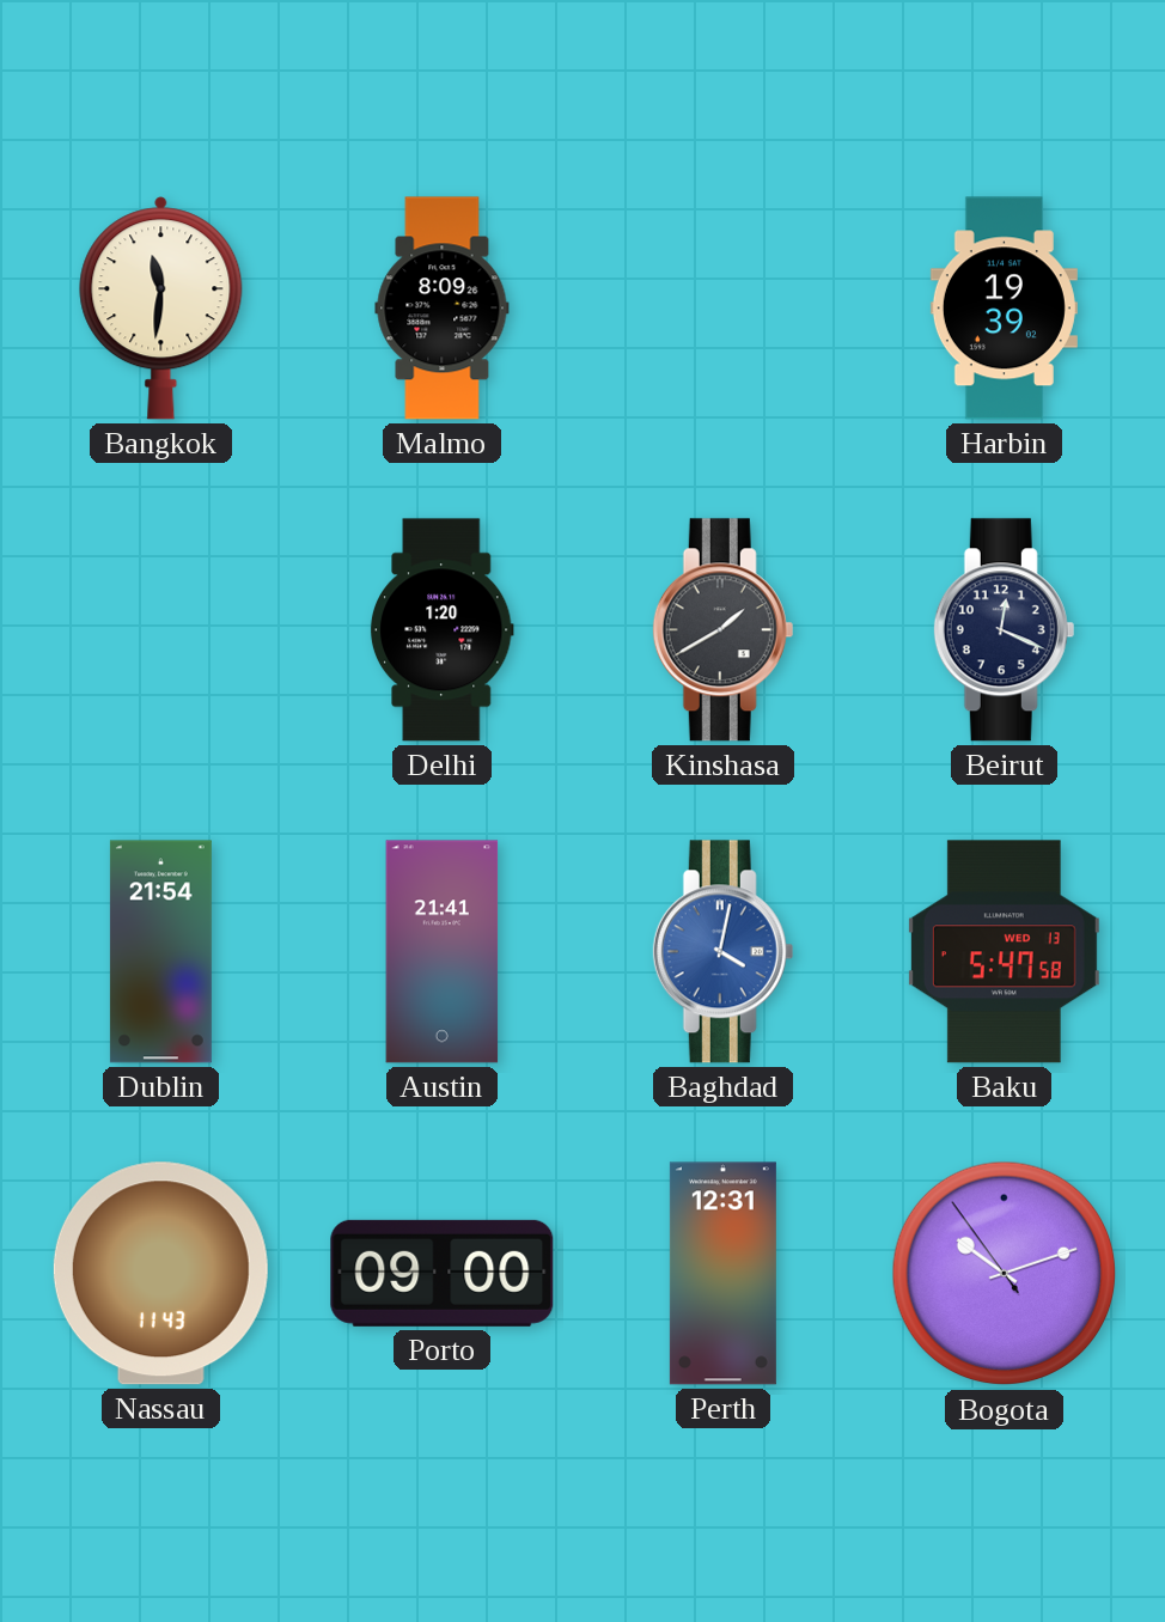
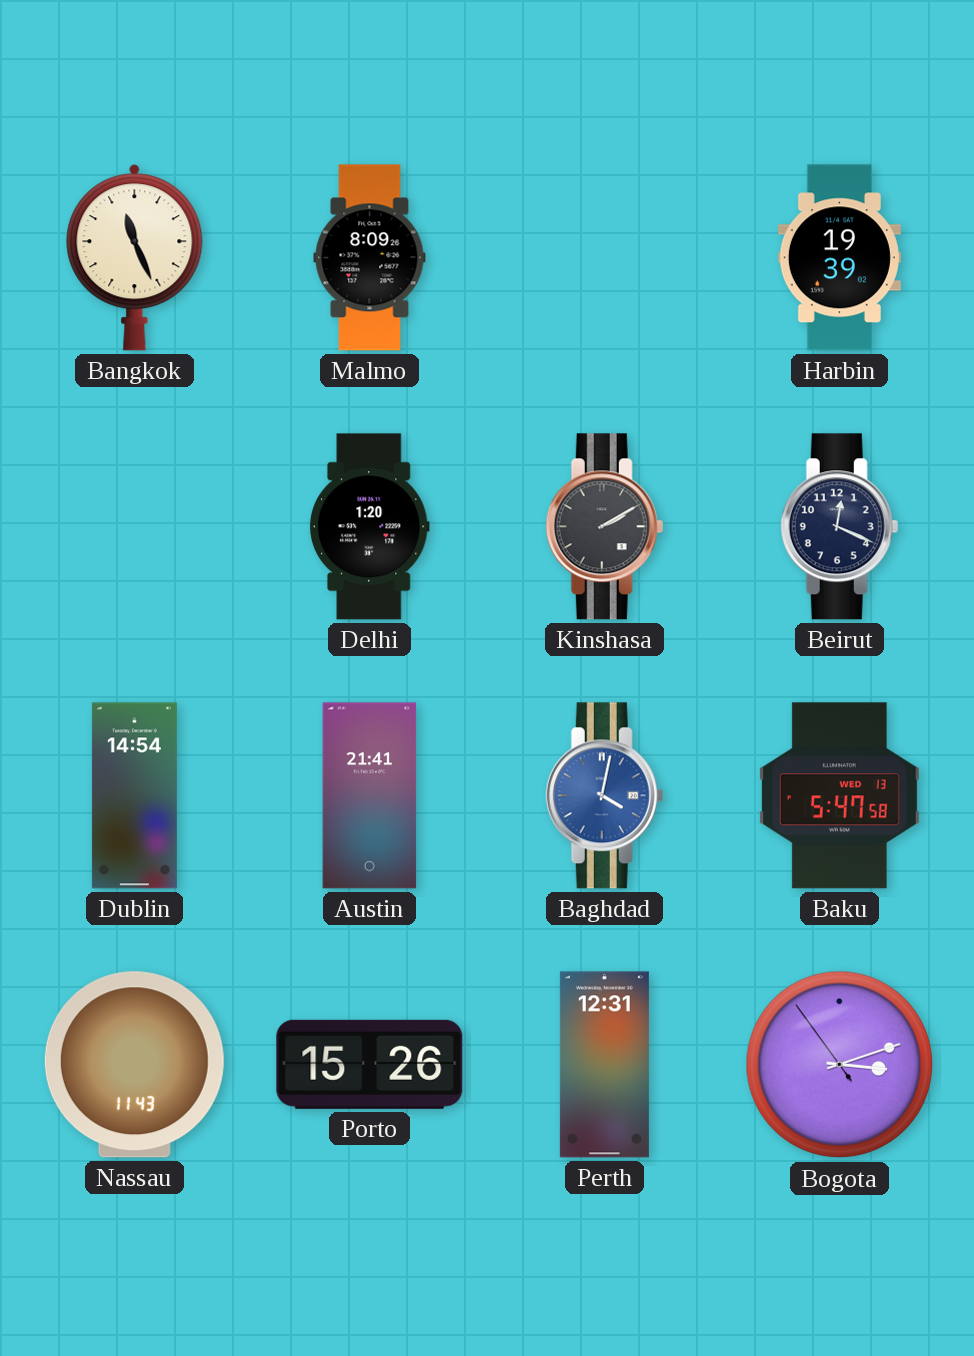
Bangkok: 11:31 -> 11:26
Kinshasa: 1:40 -> 2:10
Dublin: 21:54 -> 14:54
Porto: 09:00 -> 15:26
Bogota: 10:11 -> 3:11
